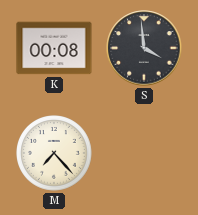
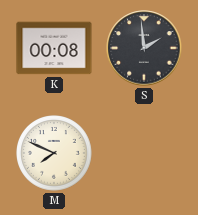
S: 3:59 -> 1:59
M: 7:23 -> 7:49
